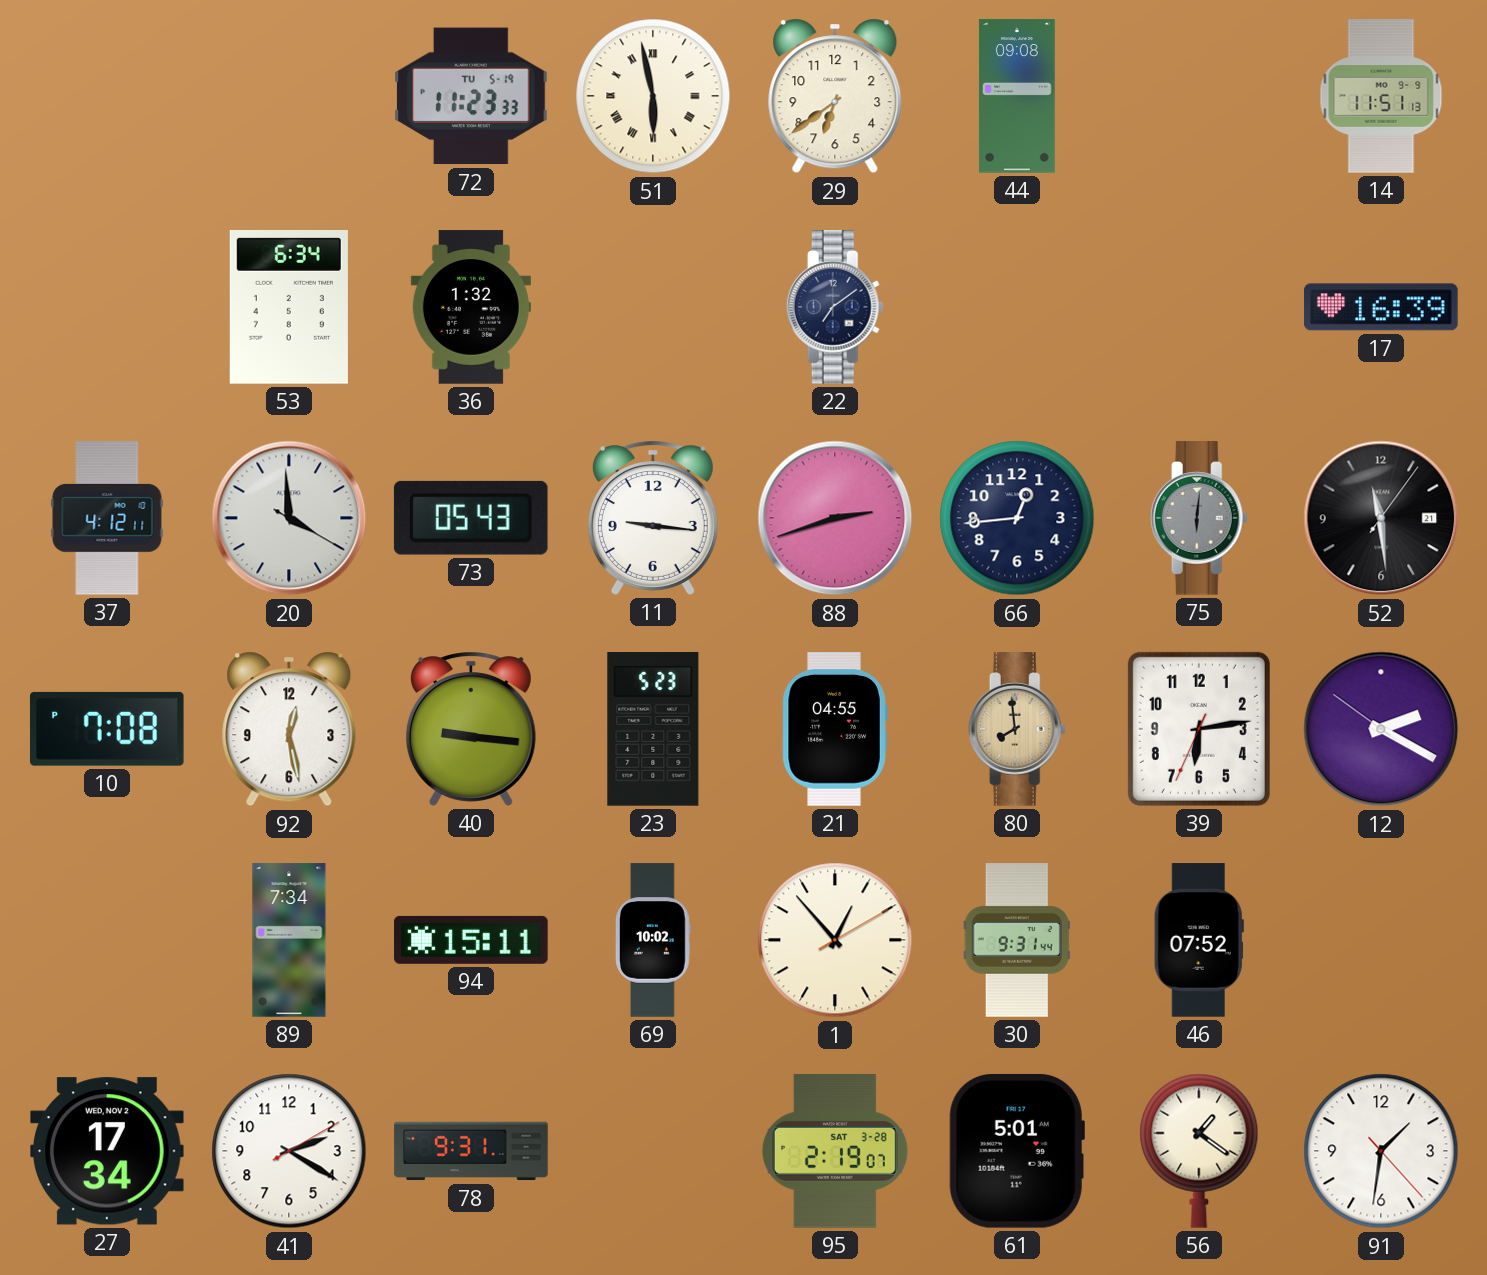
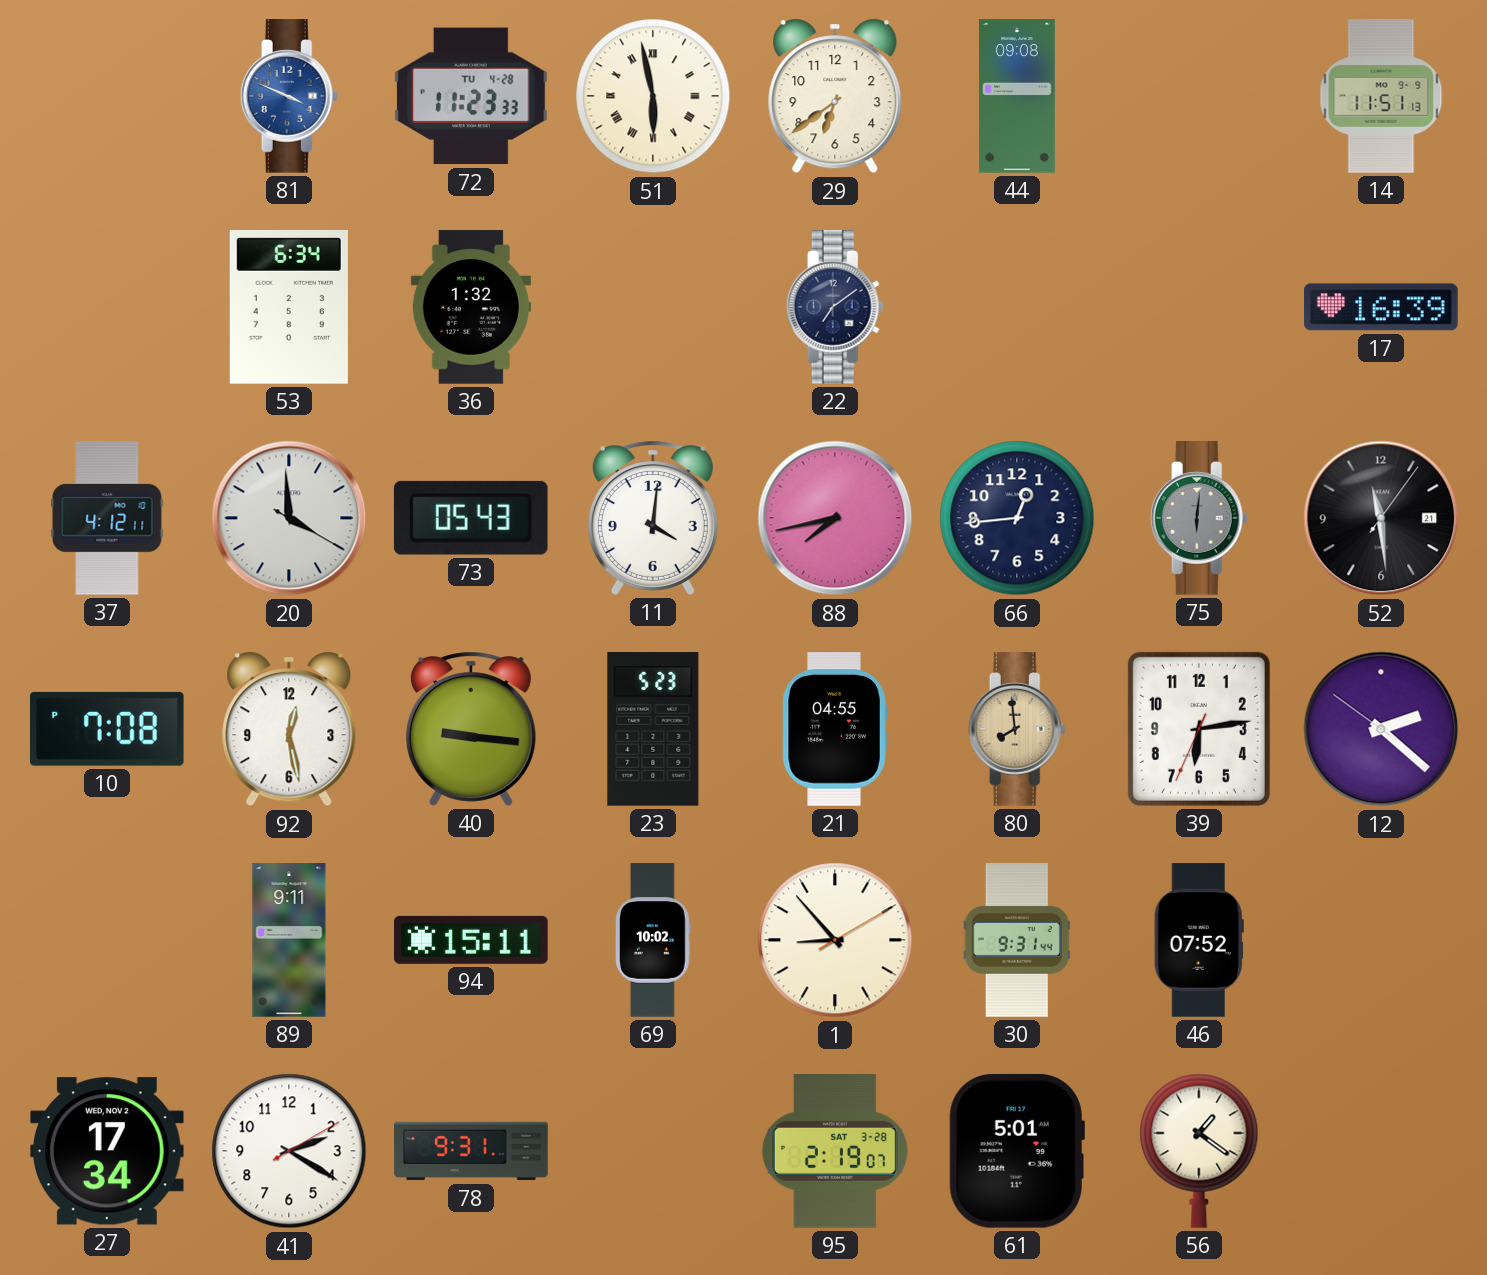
81: none -> 3:49
72 date: TU 5-19 -> TU 4-28
11: 9:16 -> 4:01
88: 2:42 -> 7:43
12: 2:19 -> 2:21
89: 7:34 -> 9:11
1: 12:53 -> 8:53
91: 1:31 -> none
